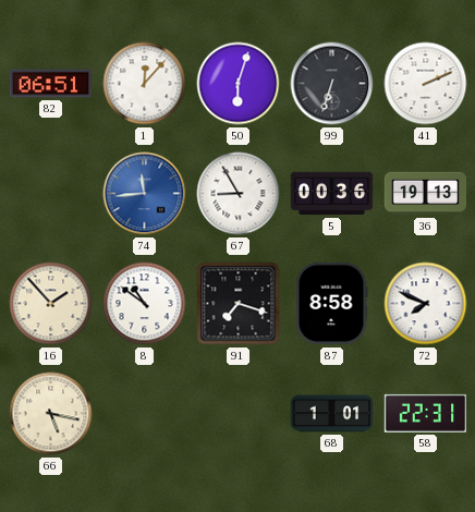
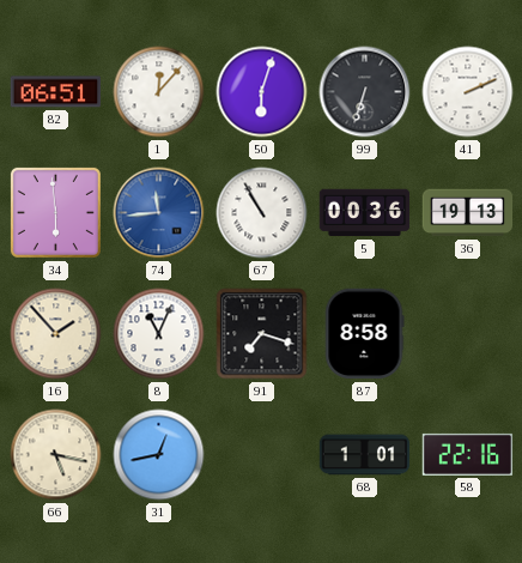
34: none -> 5:59
67: 8:55 -> 10:55
8: 10:51 -> 11:04
72: 7:49 -> none
31: none -> 12:43
58: 22:31 -> 22:16
